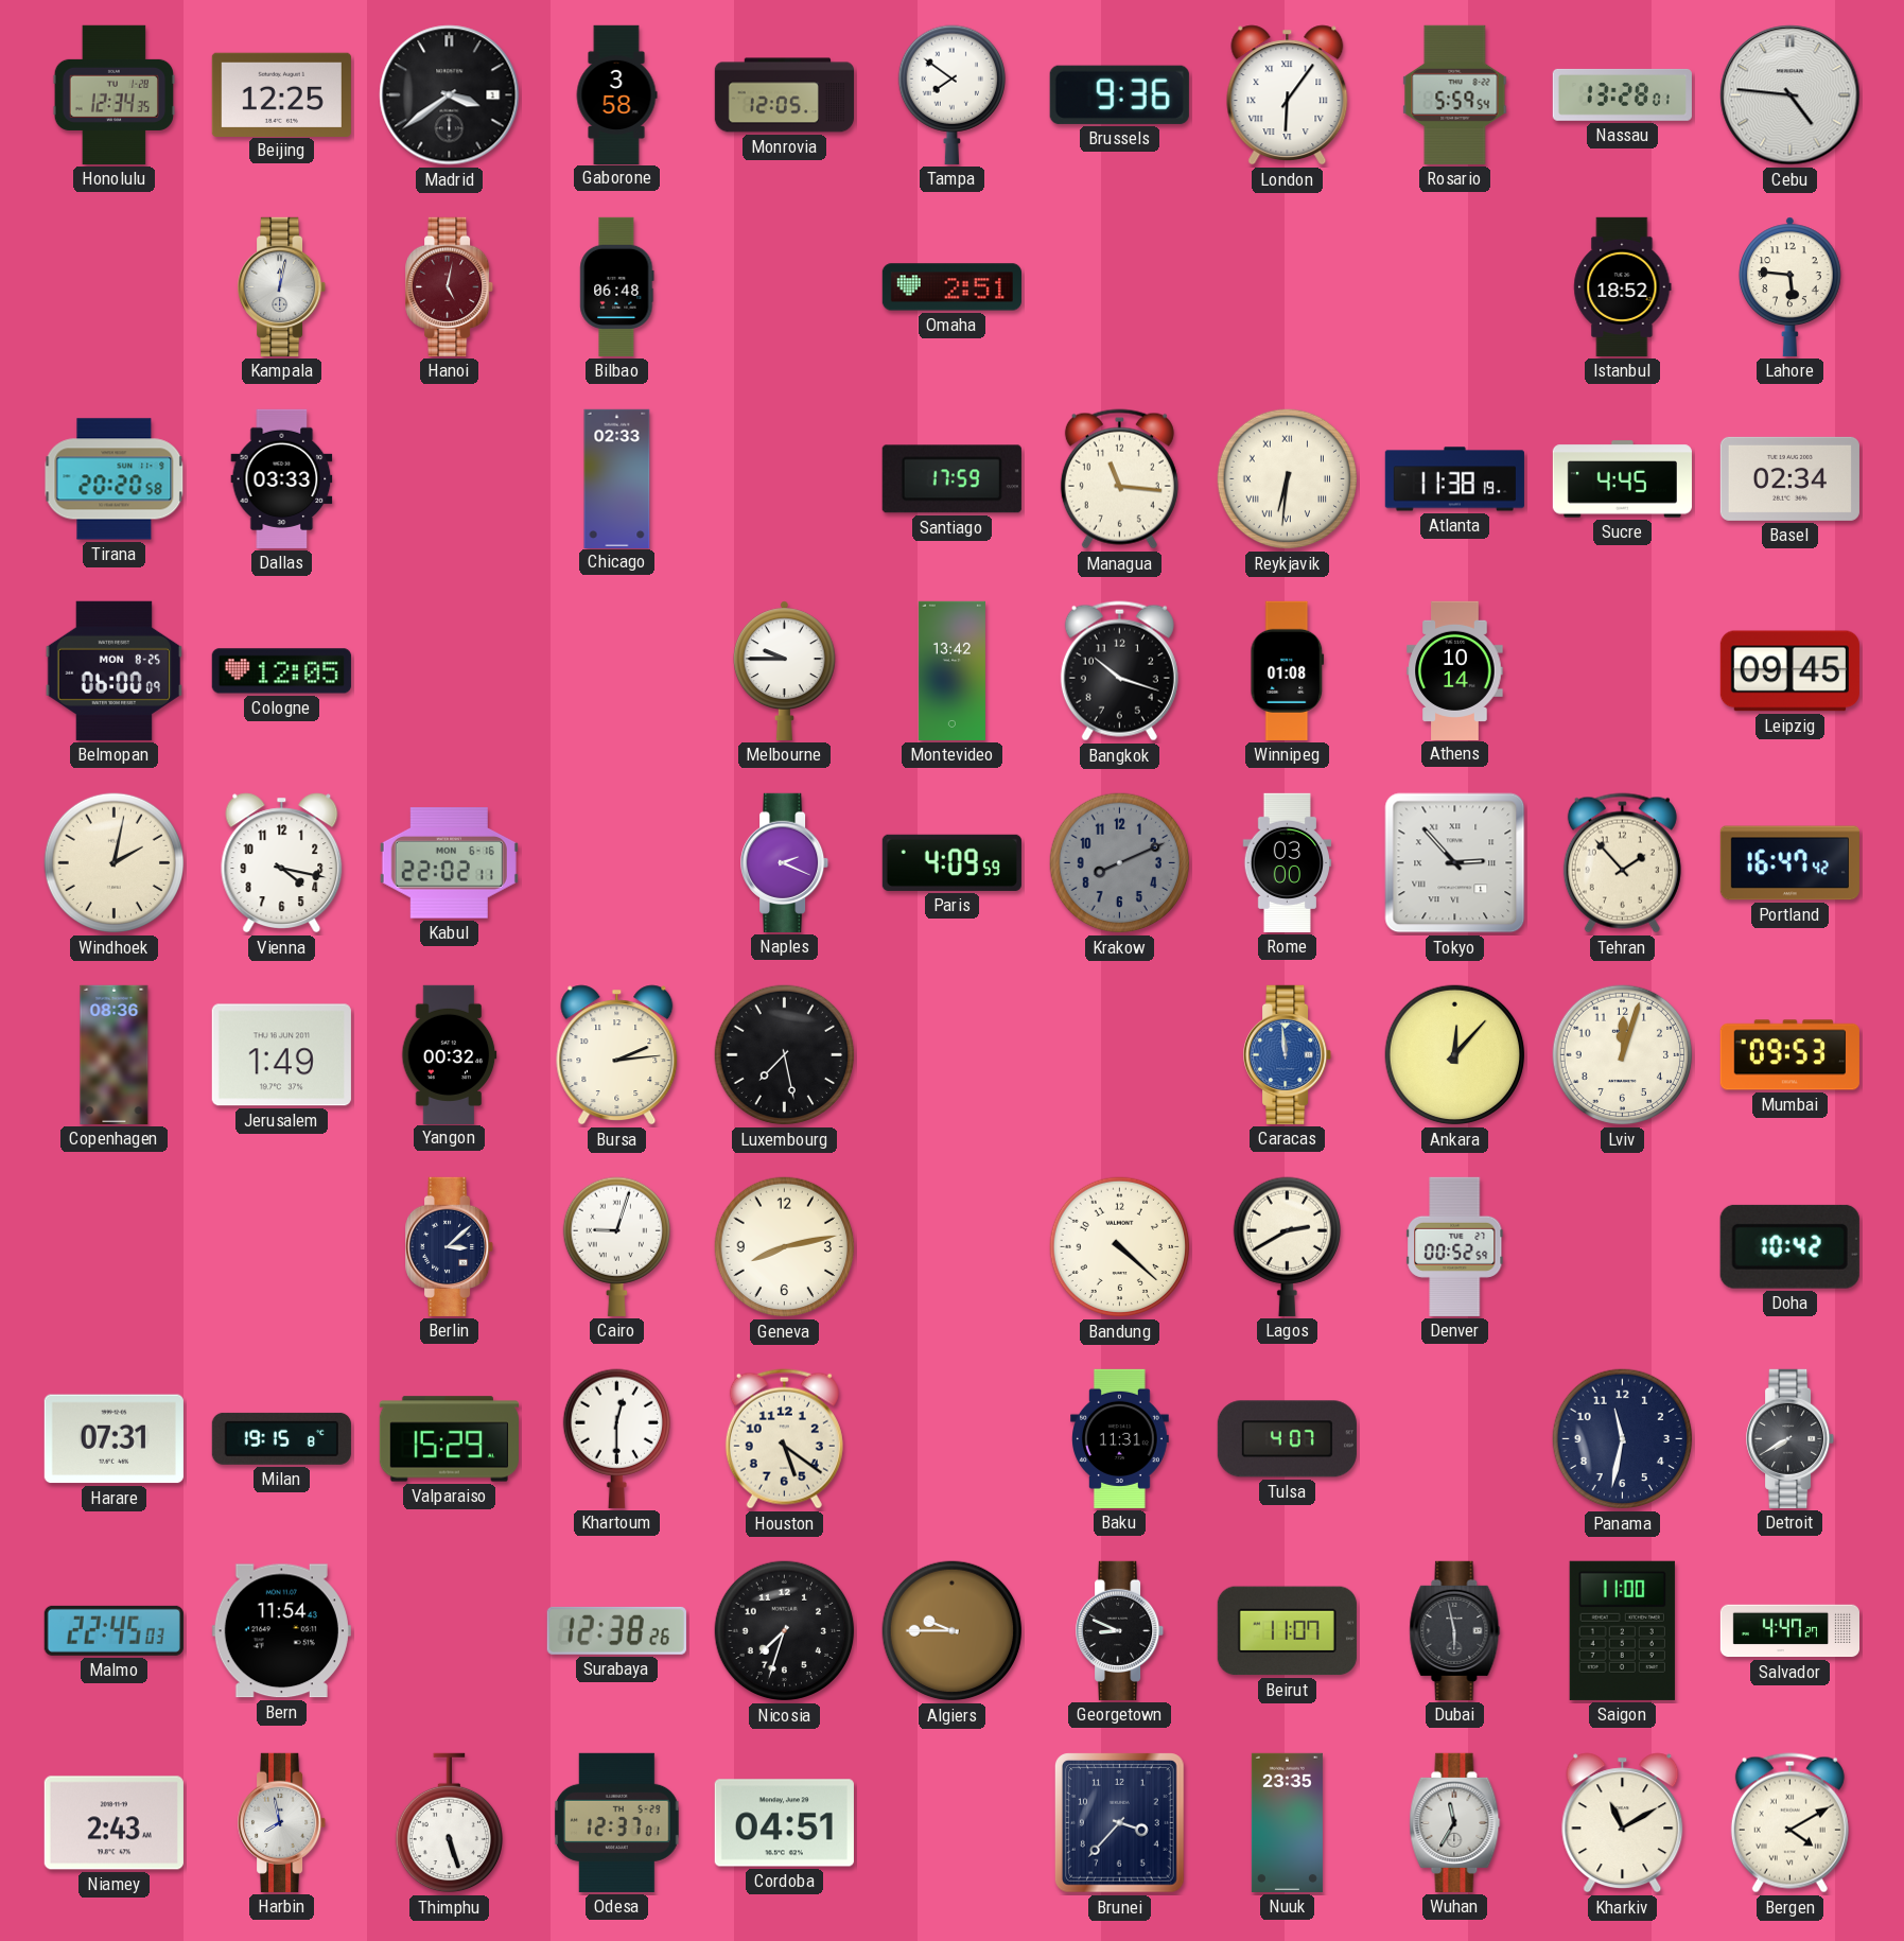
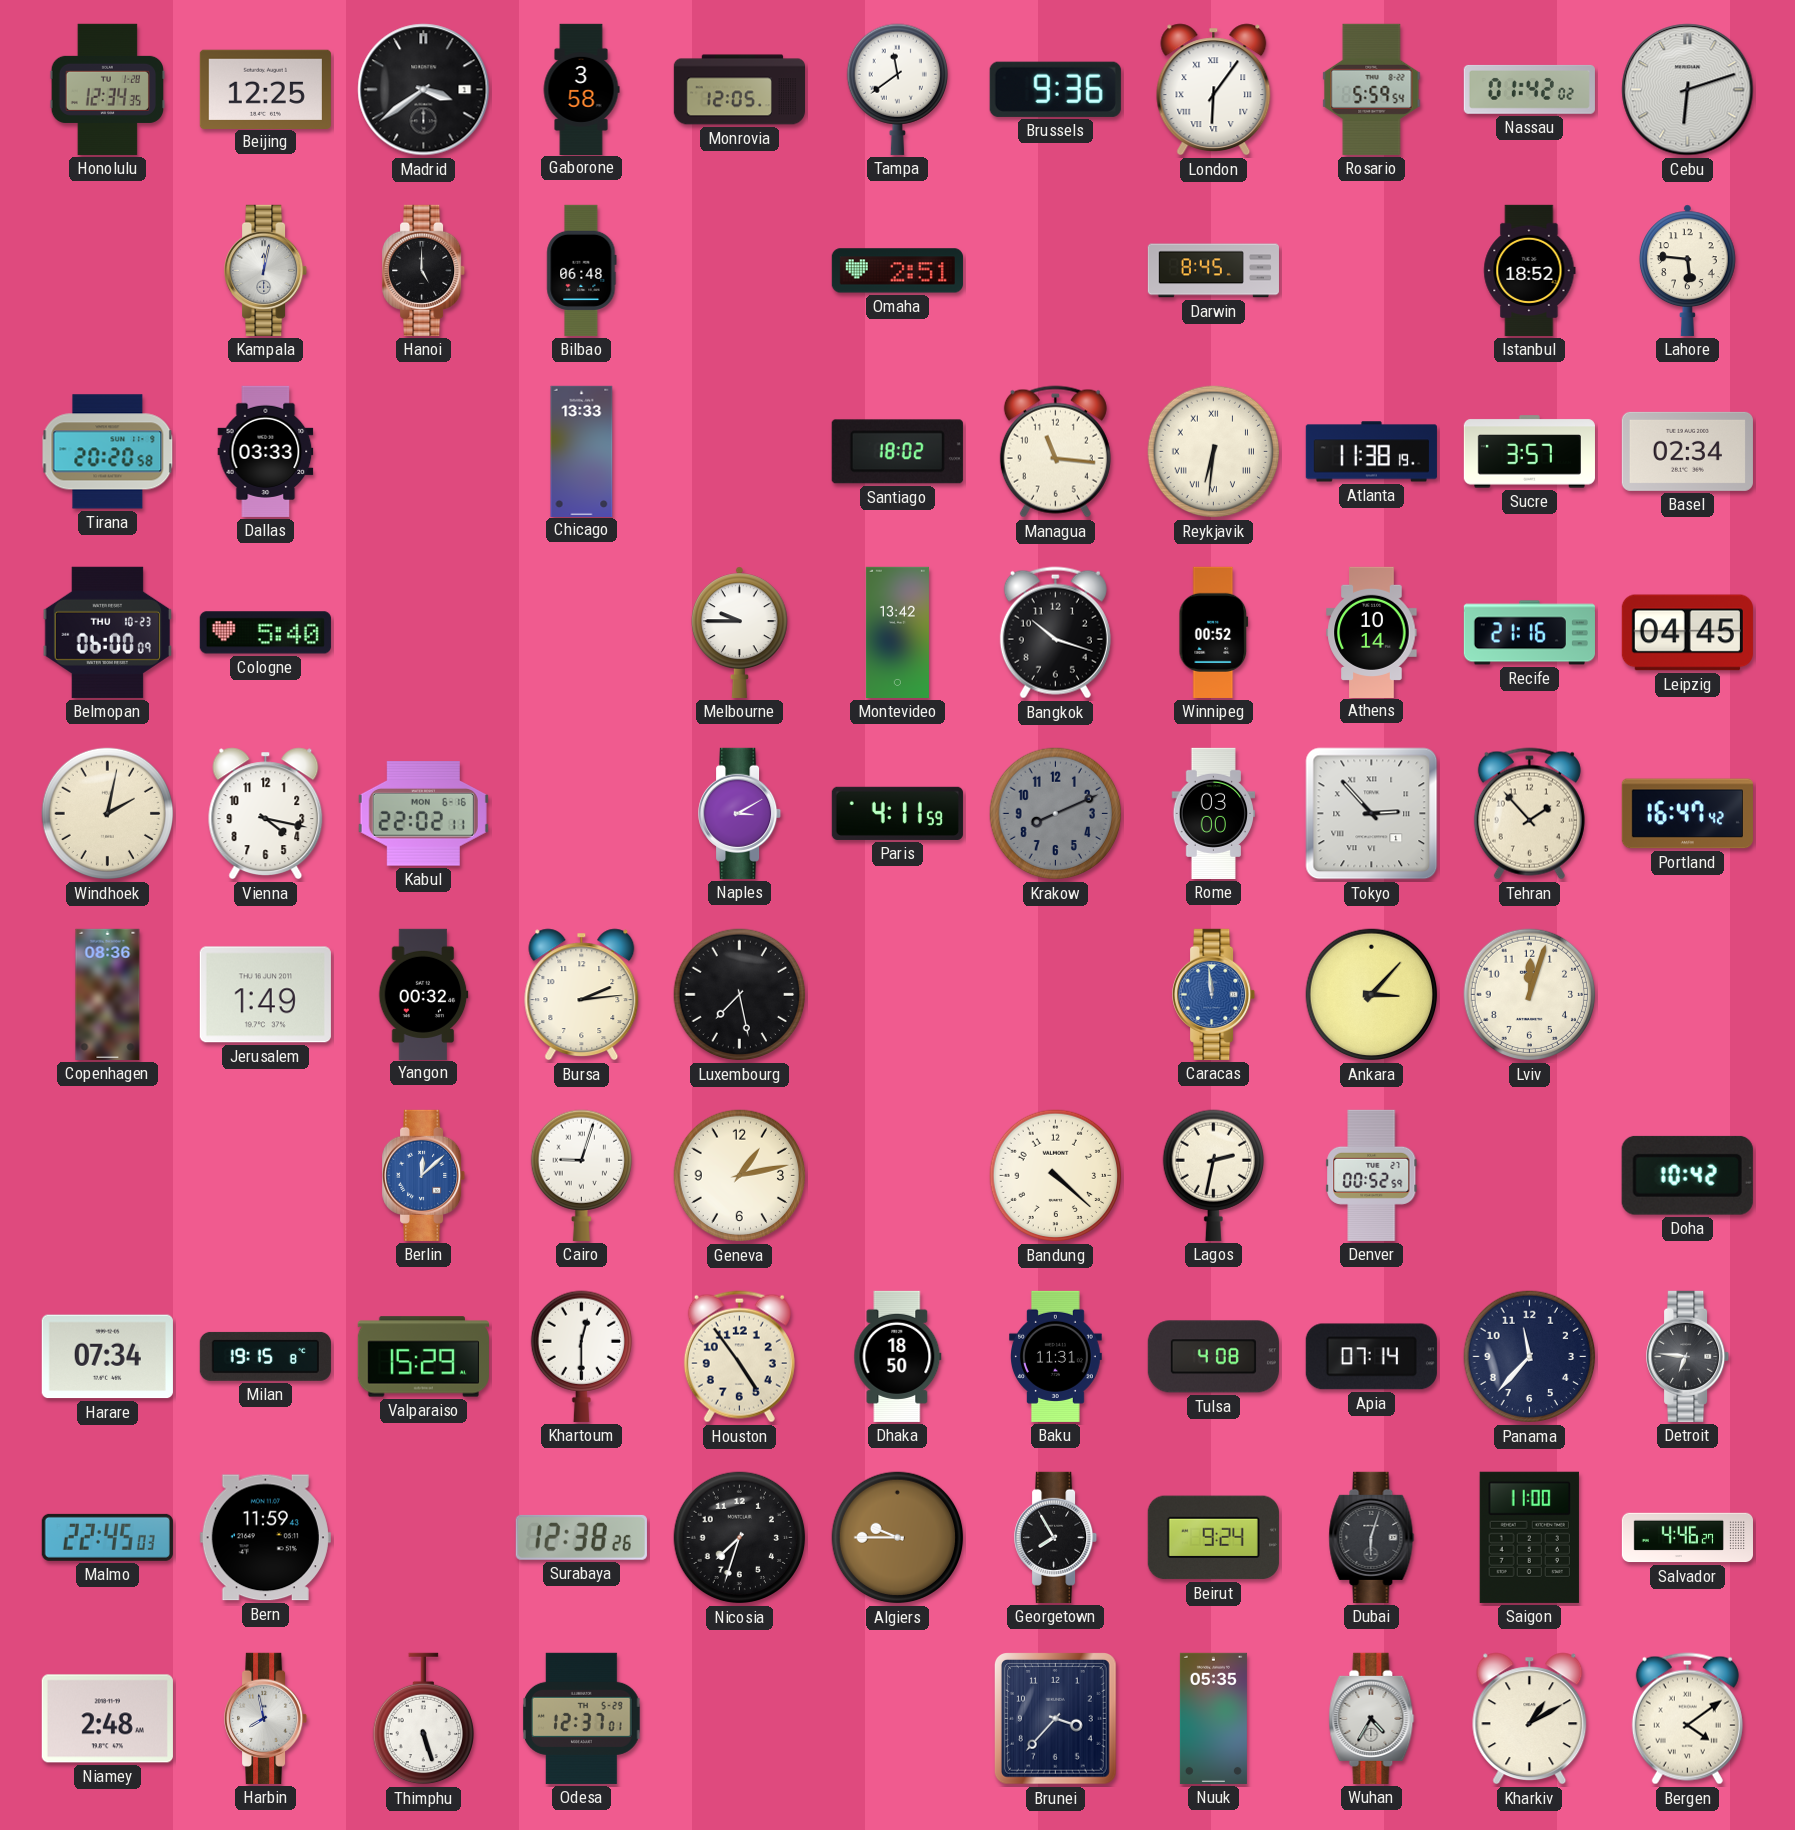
Tampa: 7:51 -> 11:39
Nassau: 13:28 -> 01:42
Cebu: 4:46 -> 6:12
Hanoi: 5:02 -> 5:00
Hanoi dial: burgundy -> black
Darwin: none -> 8:45
Chicago: 02:33 -> 13:33
Santiago: 17:59 -> 18:02
Sucre: 4:45 -> 3:57
Belmopan date: MON 8-25 -> THU 10-23
Cologne: 12:05 -> 5:40
Winnipeg: 01:08 -> 00:52
Recife: none -> 21:16
Leipzig: 09:45 -> 04:45
Naples: 2:19 -> 3:10
Paris: 4:09 -> 4:11
Ankara: 12:07 -> 3:07
Mumbai: 09:53 -> none
Berlin: 3:08 -> 12:08
Berlin dial: navy -> blue
Geneva: 8:13 -> 1:13
Lagos: 2:40 -> 2:32
Harare: 07:31 -> 07:34
Houston: 5:21 -> 4:54
Dhaka: none -> 18:50
Tulsa: 4:07 -> 4:08
Apia: none -> 07:14
Panama: 11:32 -> 11:37
Detroit: 7:40 -> 6:46
Bern: 11:54 -> 11:59
Georgetown: 8:49 -> 7:55
Beirut: 11:07 -> 9:24
Dubai: 5:58 -> 6:03
Salvador: 4:47 -> 4:46
Niamey: 2:43 -> 2:48
Cordoba: 04:51 -> none
Nuuk: 23:35 -> 05:35
Wuhan: 11:35 -> 4:35
Kharkiv: 11:10 -> 1:10
Bergen: 4:10 -> 4:09
